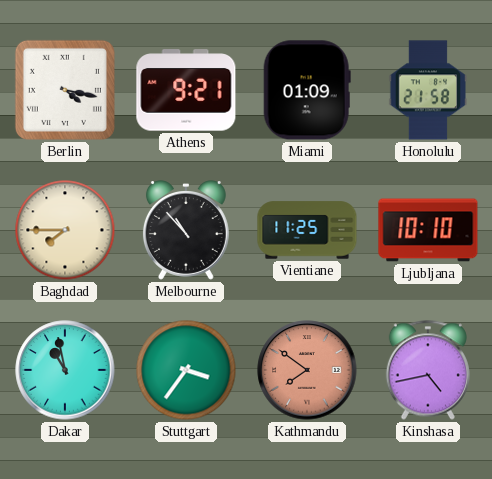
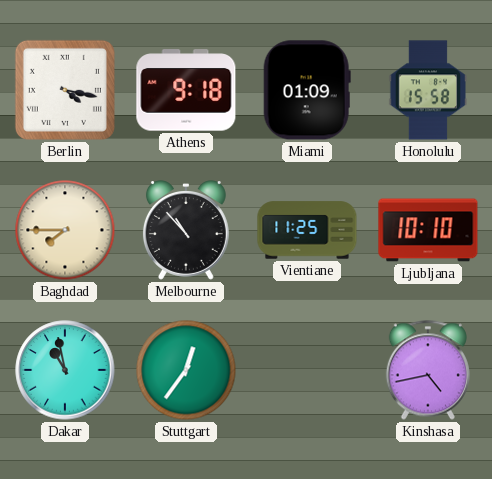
Athens: 9:21 -> 9:18
Honolulu: 21:58 -> 15:58
Stuttgart: 3:36 -> 12:36
Kathmandu: 7:51 -> none
